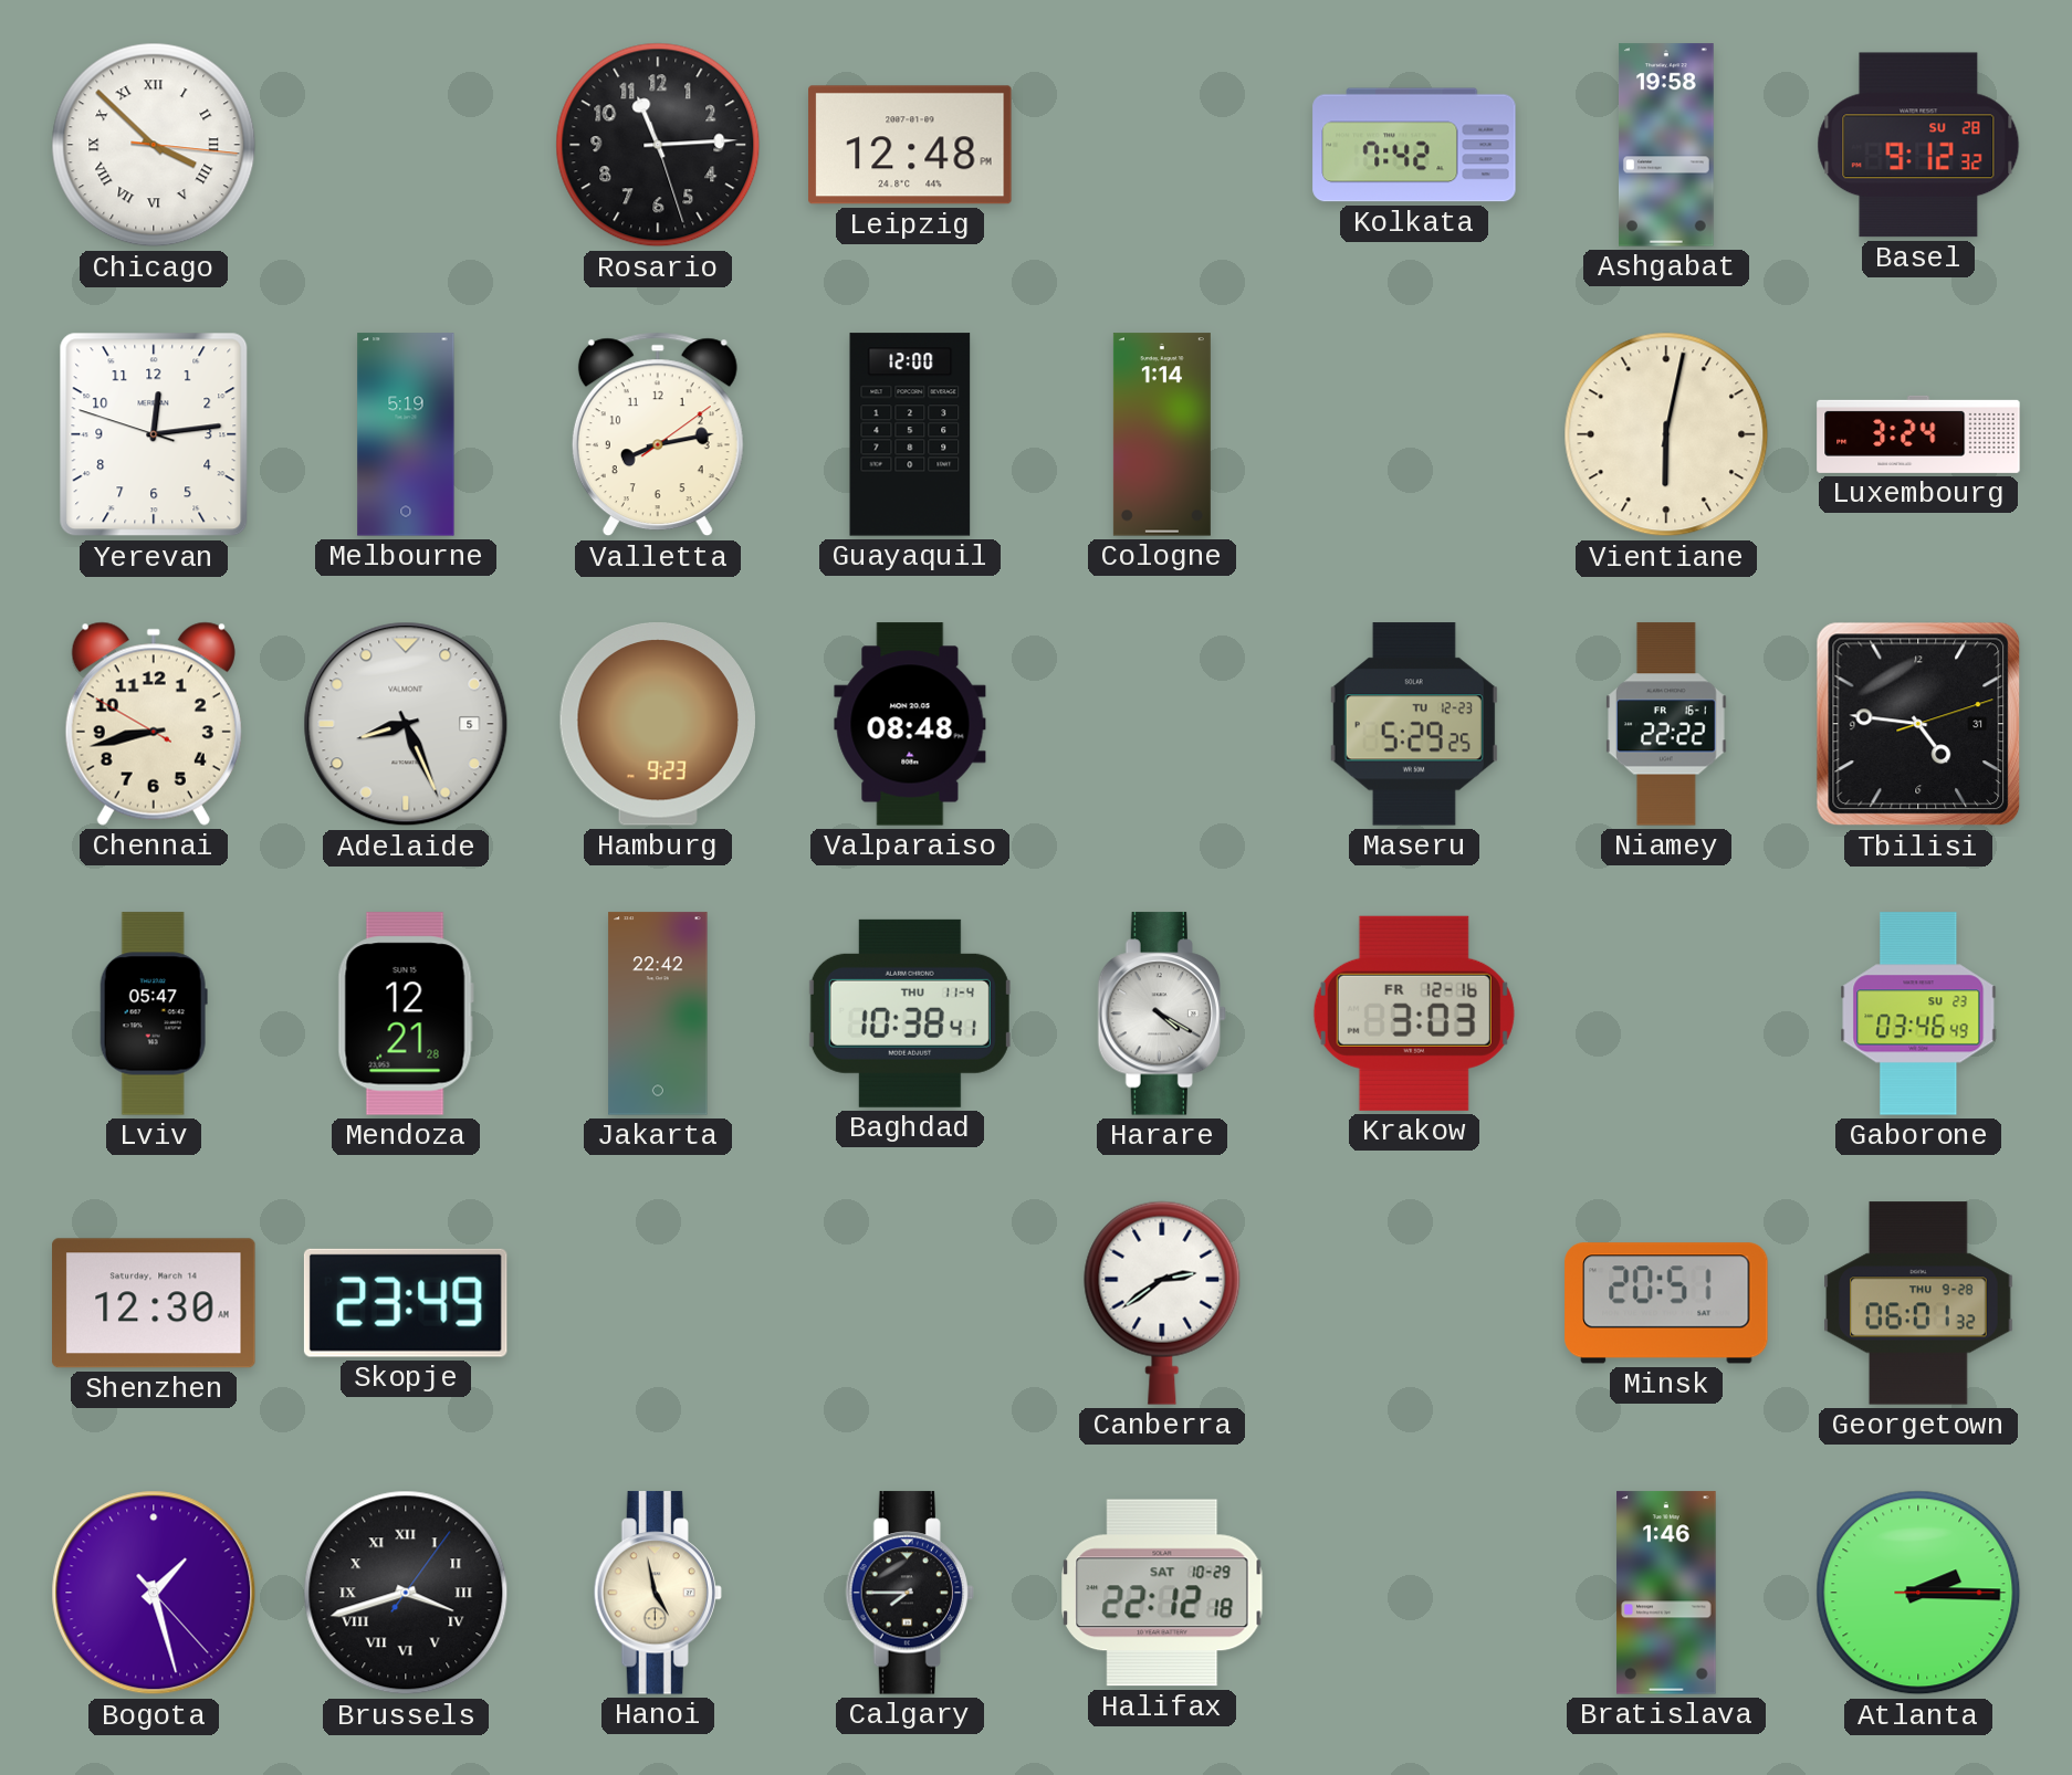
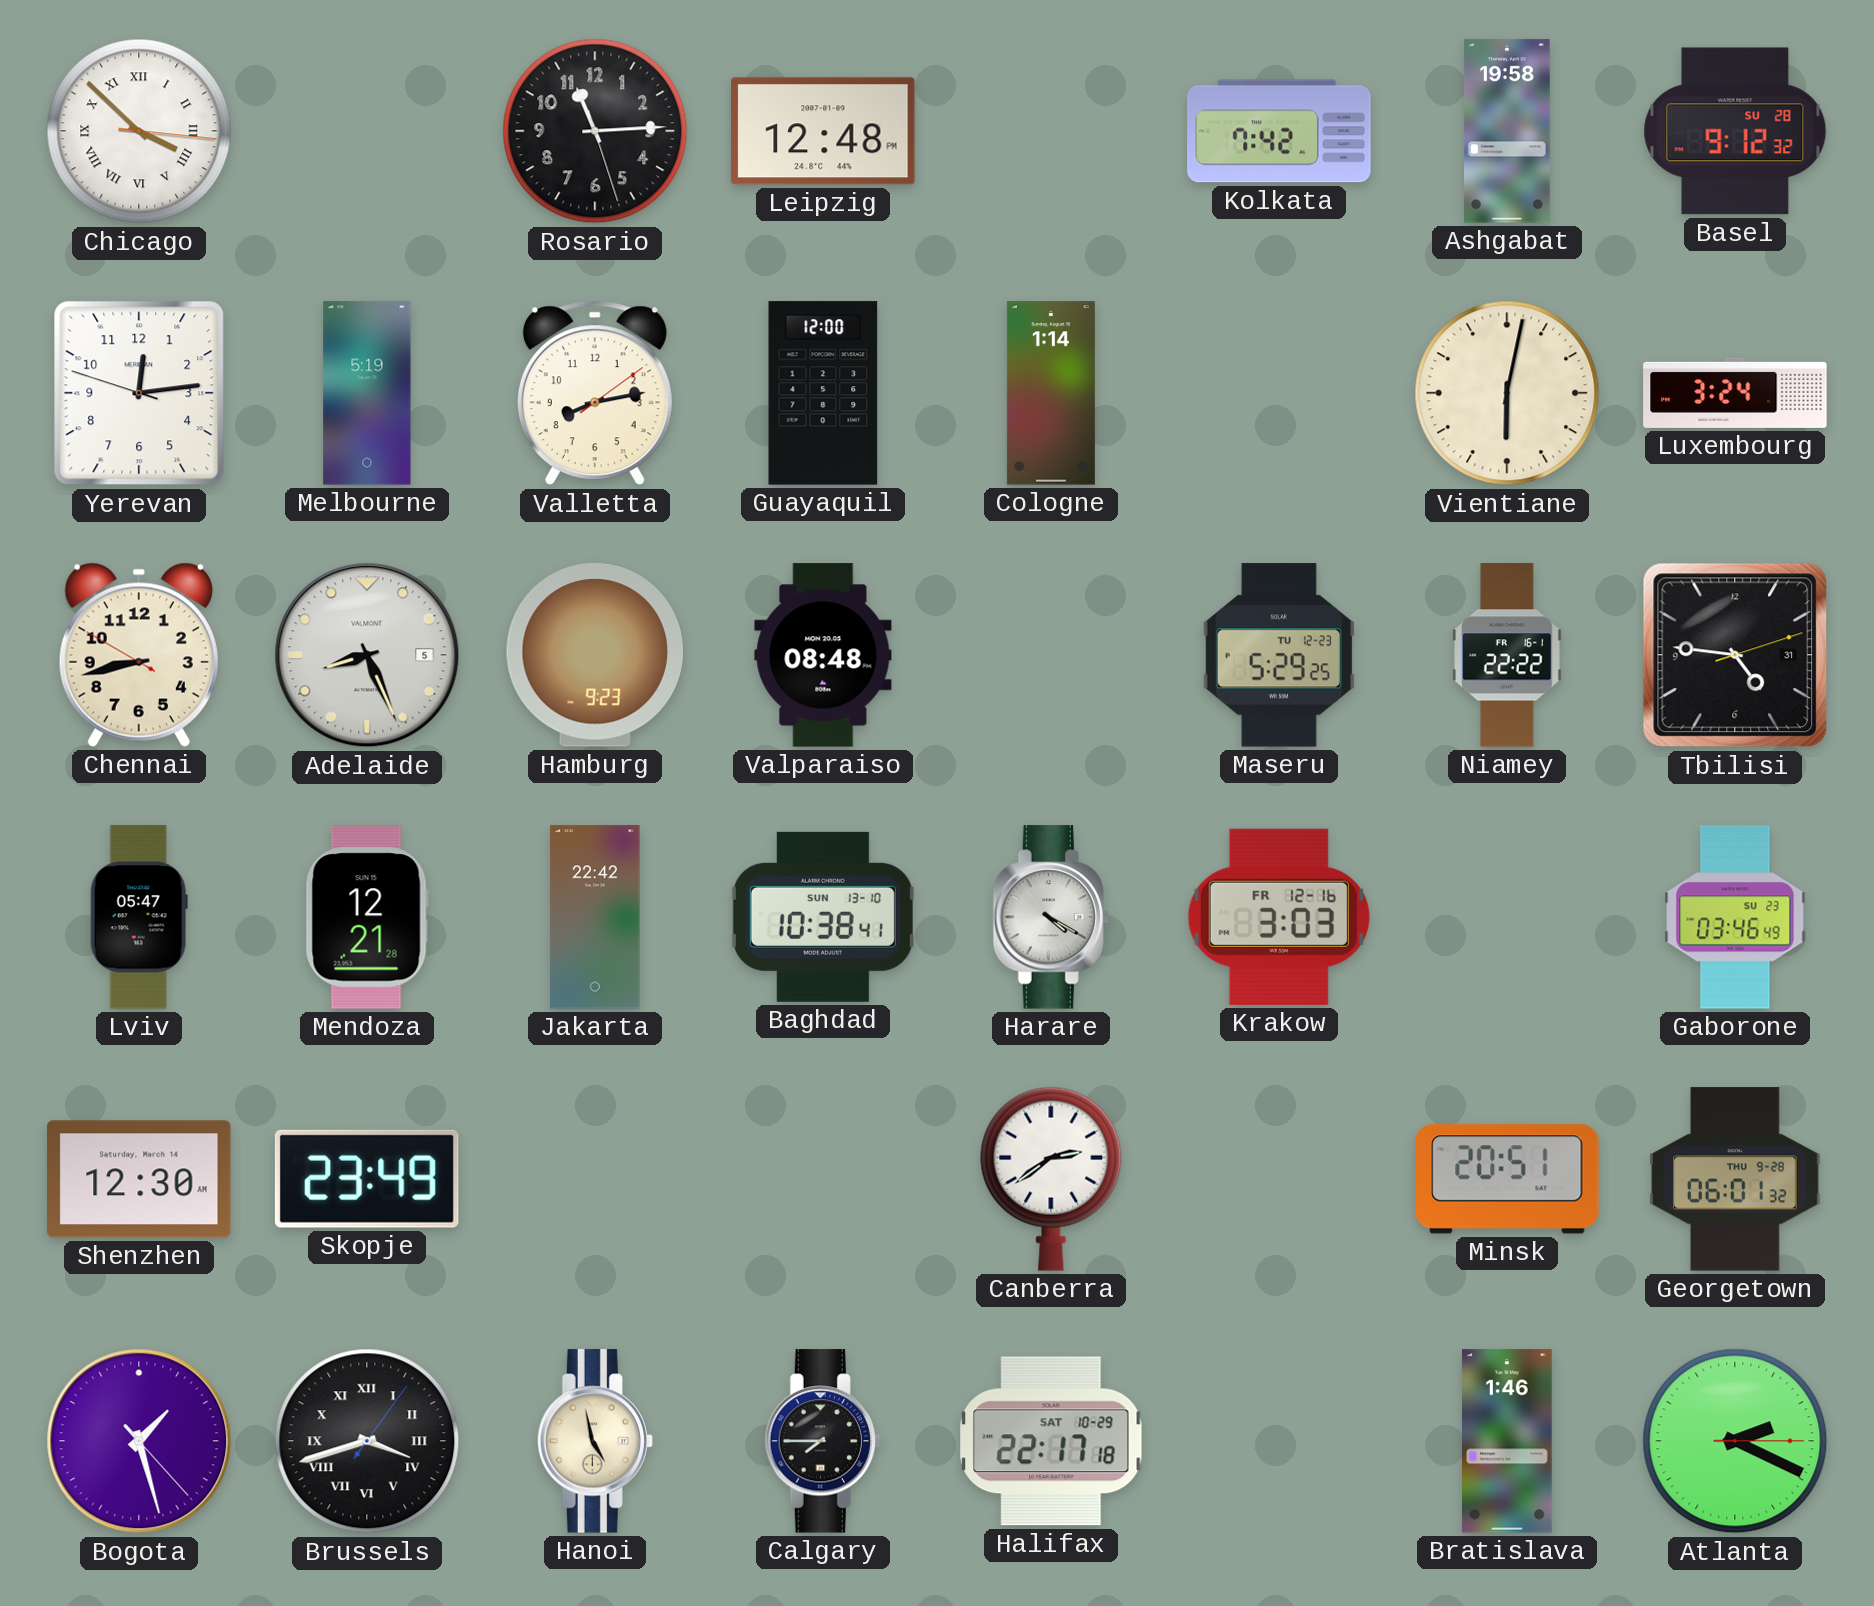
Baghdad date: THU 11-4 -> SUN 13-10
Halifax: 22:12 -> 22:17
Atlanta: 2:15 -> 2:19
